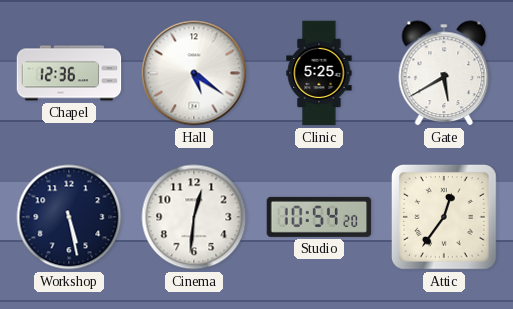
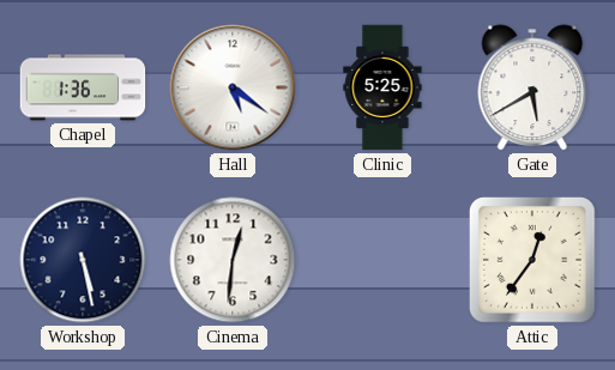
Chapel: 12:36 -> 1:36
Studio: 10:54 -> none
